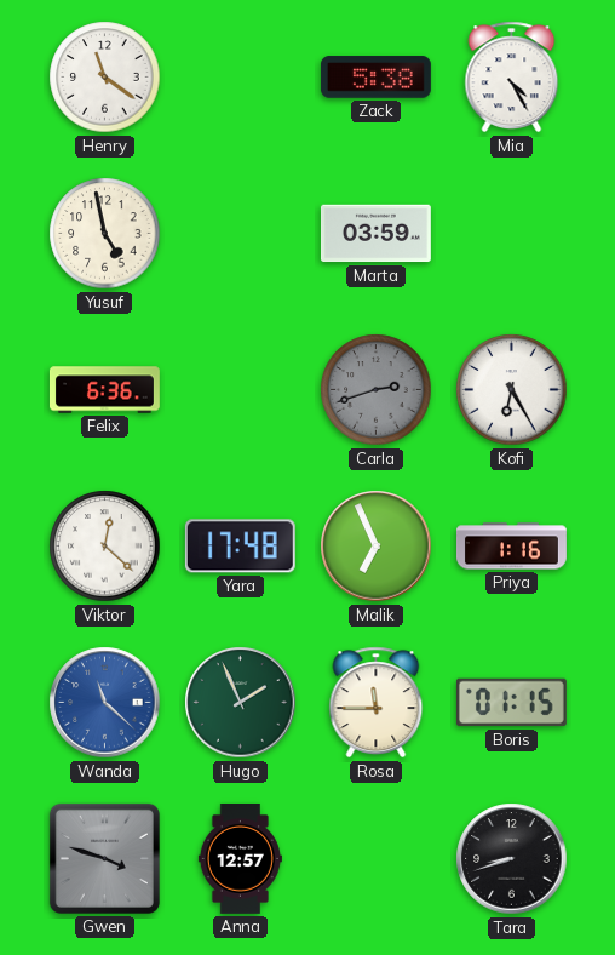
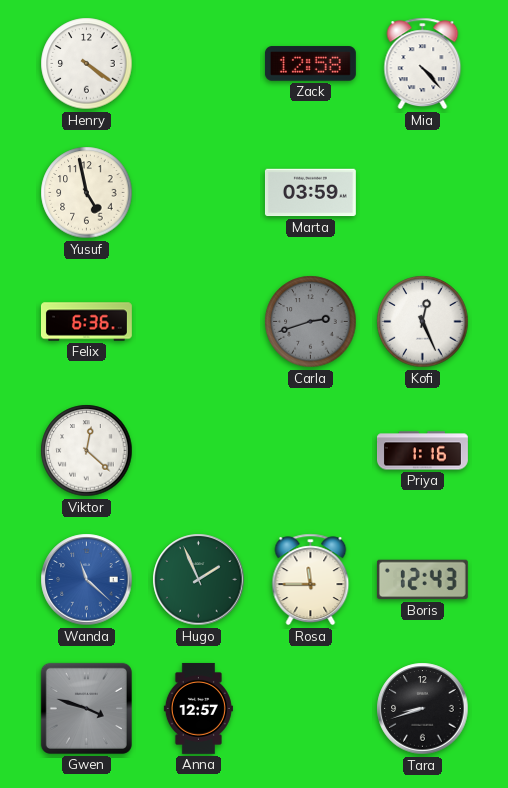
Henry: 11:21 -> 4:21
Zack: 5:38 -> 12:58
Mia: 4:25 -> 4:23
Kofi: 6:25 -> 12:26
Yara: 17:48 -> none
Malik: 6:56 -> none
Boris: 01:15 -> 12:43
